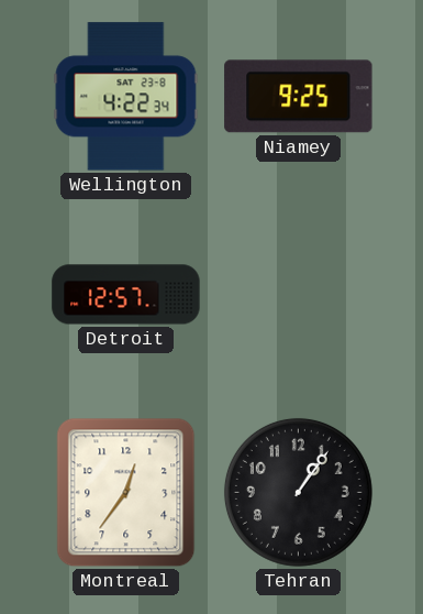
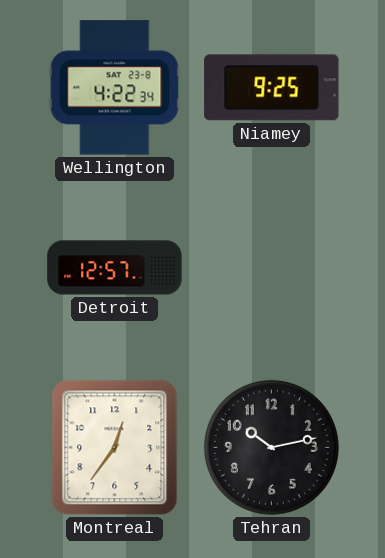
Tehran: 1:06 -> 10:13
